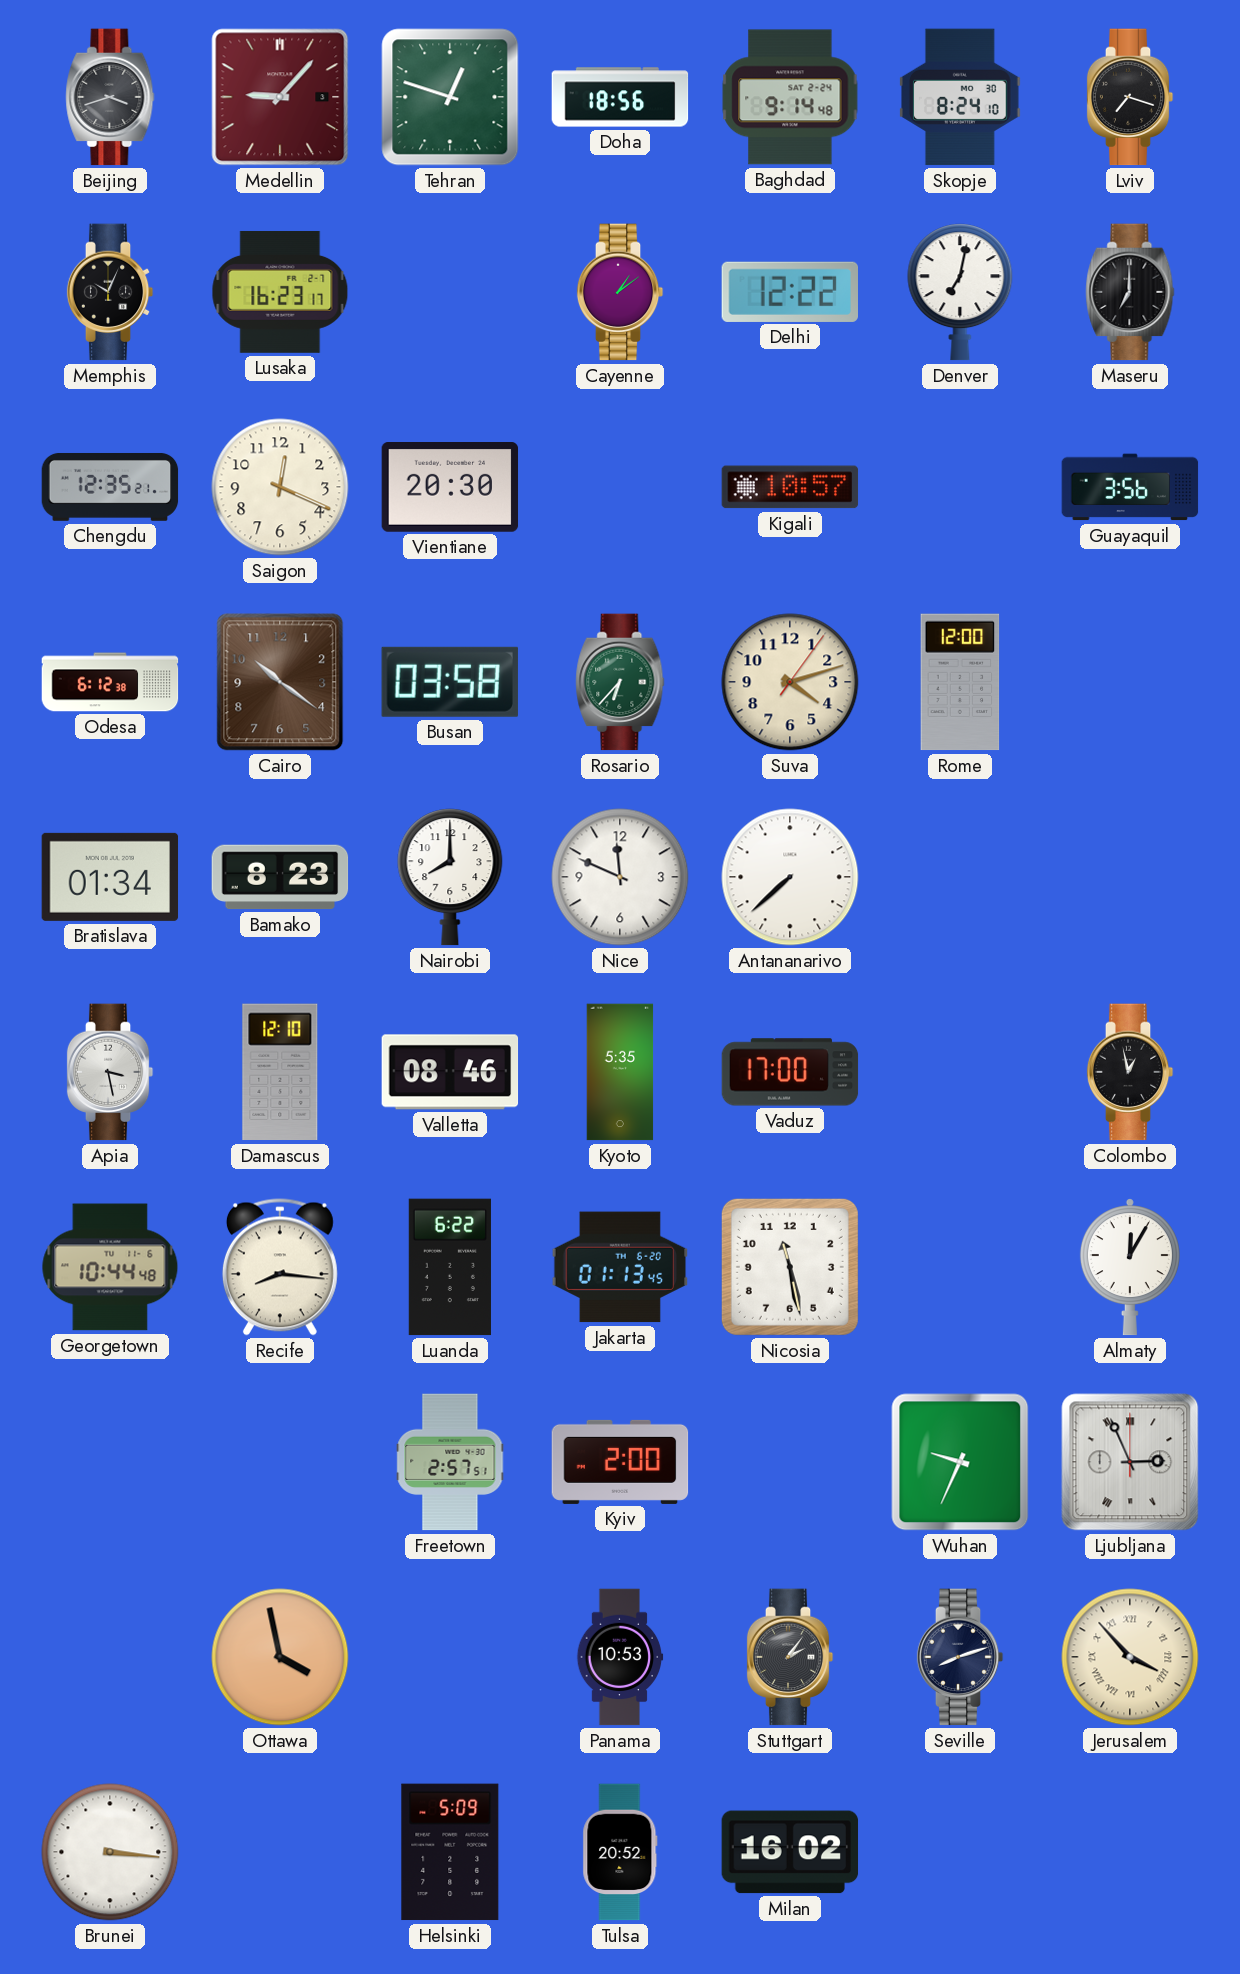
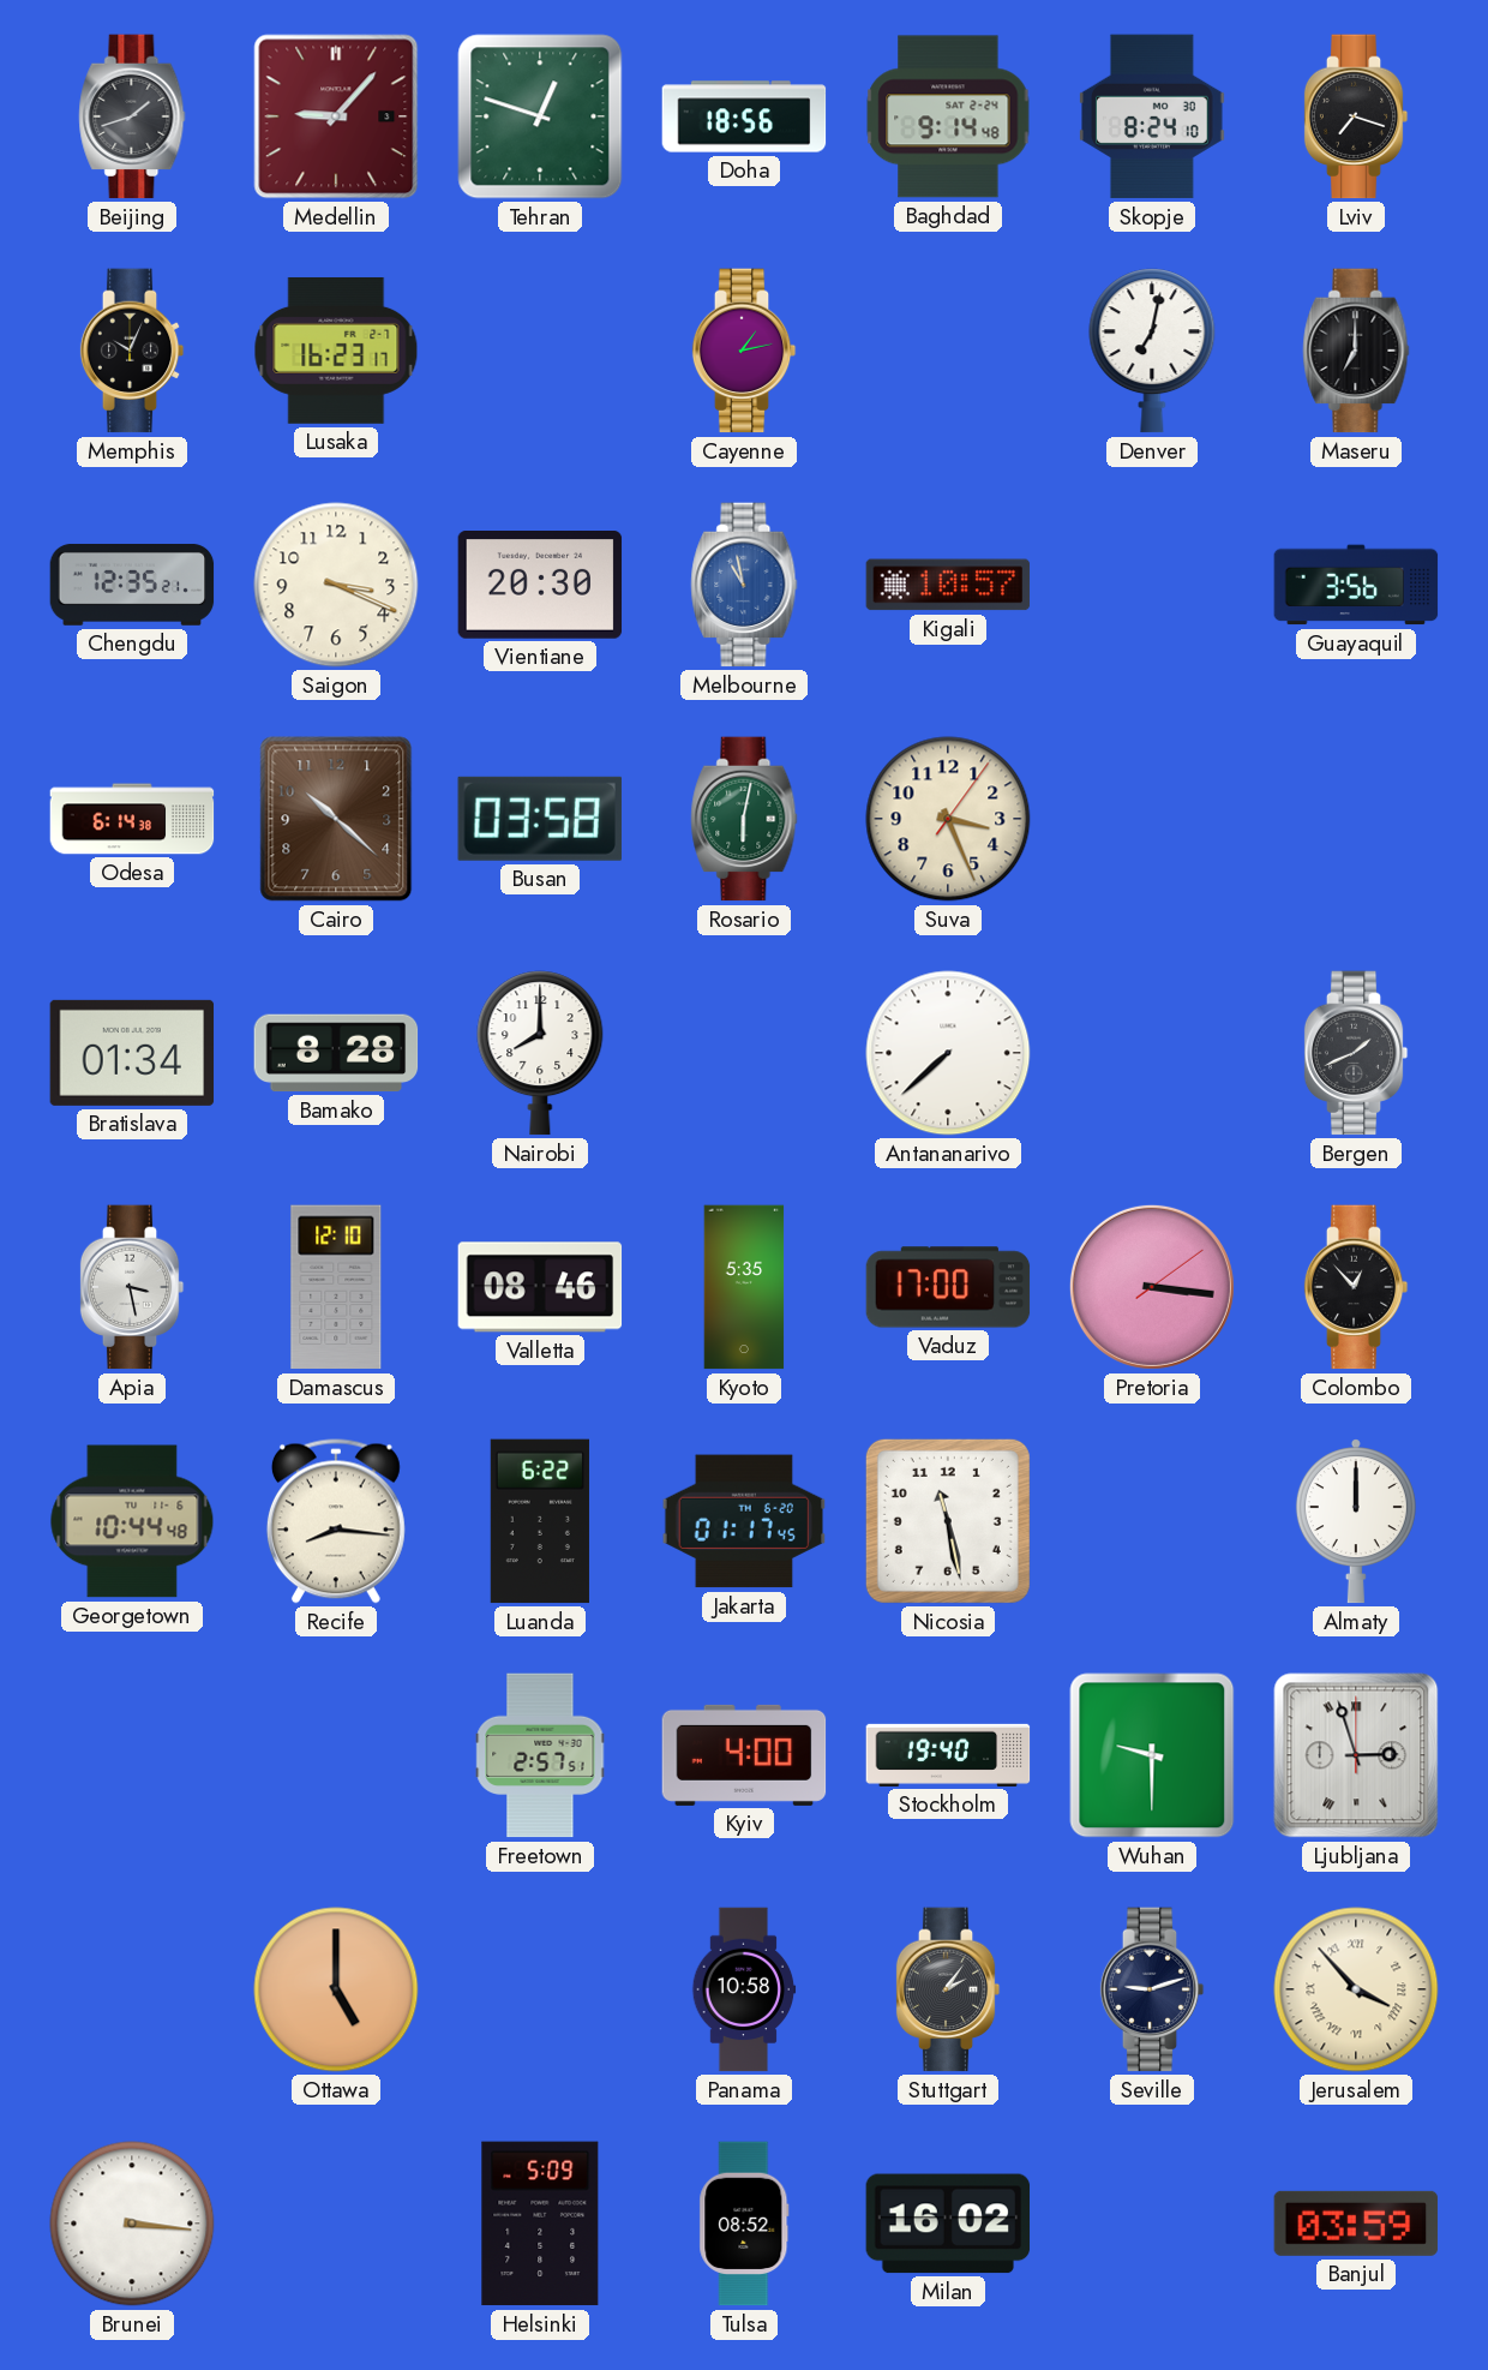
Beijing: 3:42 -> 1:42
Cayenne: 1:09 -> 1:13
Delhi: 12:22 -> none
Saigon: 12:19 -> 3:19
Melbourne: none -> 10:58
Odesa: 6:12 -> 6:14
Cairo: 10:21 -> 10:22
Rosario: 6:37 -> 6:02
Suva: 4:12 -> 3:26
Rome: 12:00 -> none
Bamako: 8:23 -> 8:28
Nice: 11:49 -> none
Bergen: none -> 1:41
Pretoria: none -> 3:16
Colombo: 12:58 -> 12:53
Jakarta: 01:13 -> 01:17
Almaty: 12:05 -> 12:00
Kyiv: 2:00 -> 4:00
Stockholm: none -> 19:40
Wuhan: 9:34 -> 9:30
Ljubljana: 2:56 -> 2:57
Ottawa: 3:58 -> 5:00
Panama: 10:53 -> 10:58
Seville: 8:12 -> 9:12
Tulsa: 20:52 -> 08:52
Banjul: none -> 03:59
